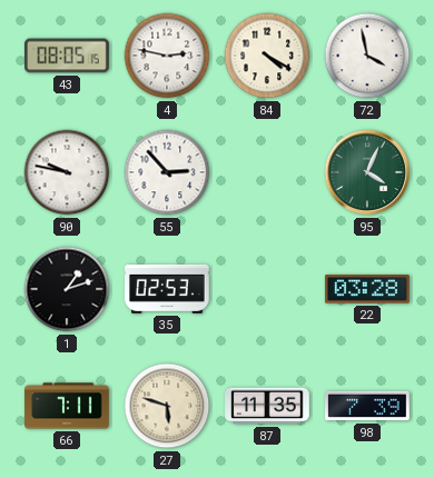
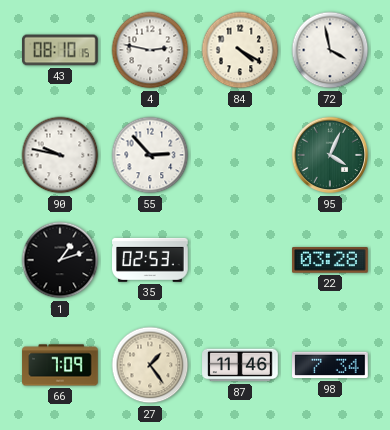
43: 08:05 -> 08:10
66: 7:11 -> 7:09
27: 5:48 -> 1:24
87: 11:35 -> 11:46
98: 7:39 -> 7:34
